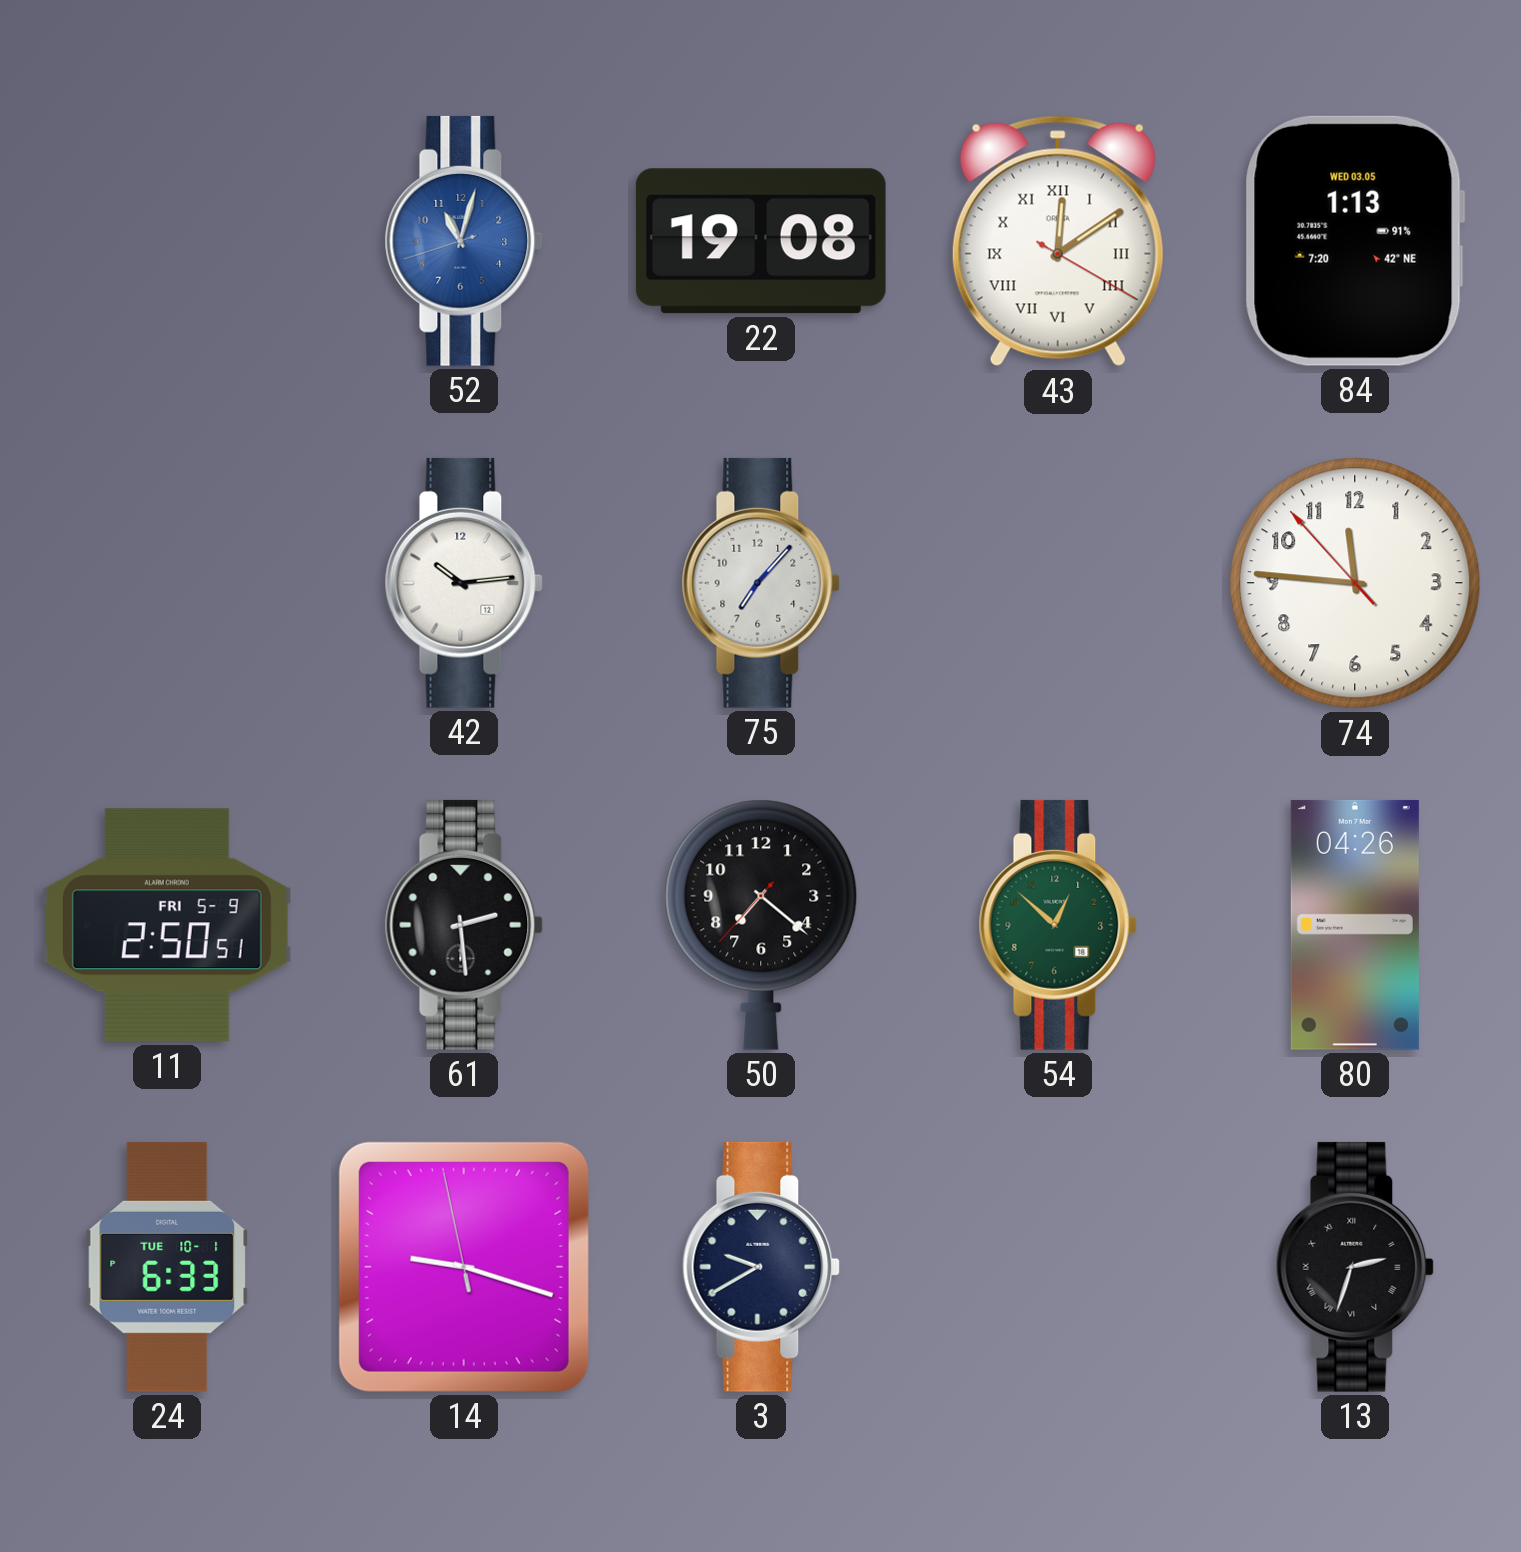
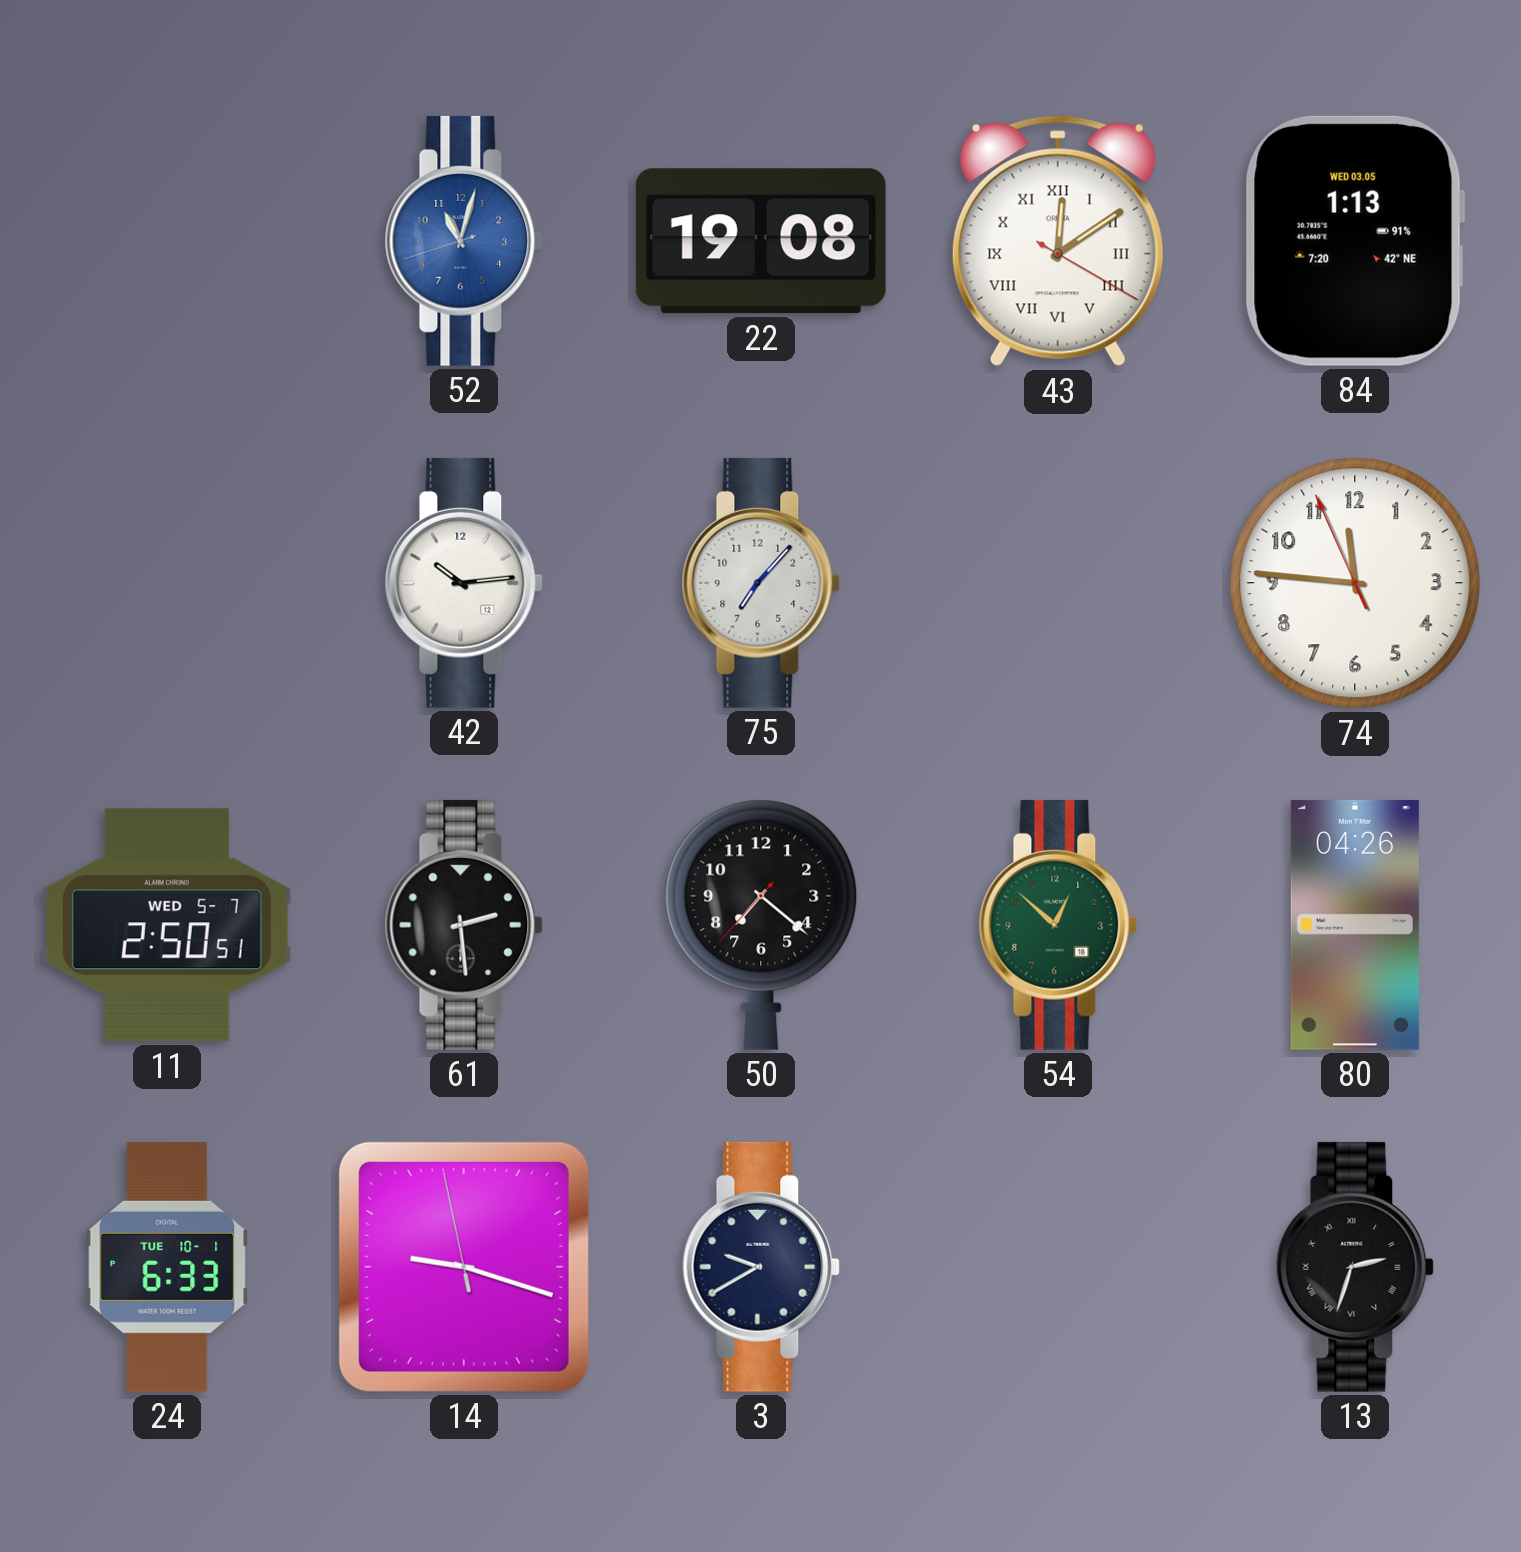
74: 11:45:53 -> 11:45:56
11 date: FRI 5-9 -> WED 5-7
